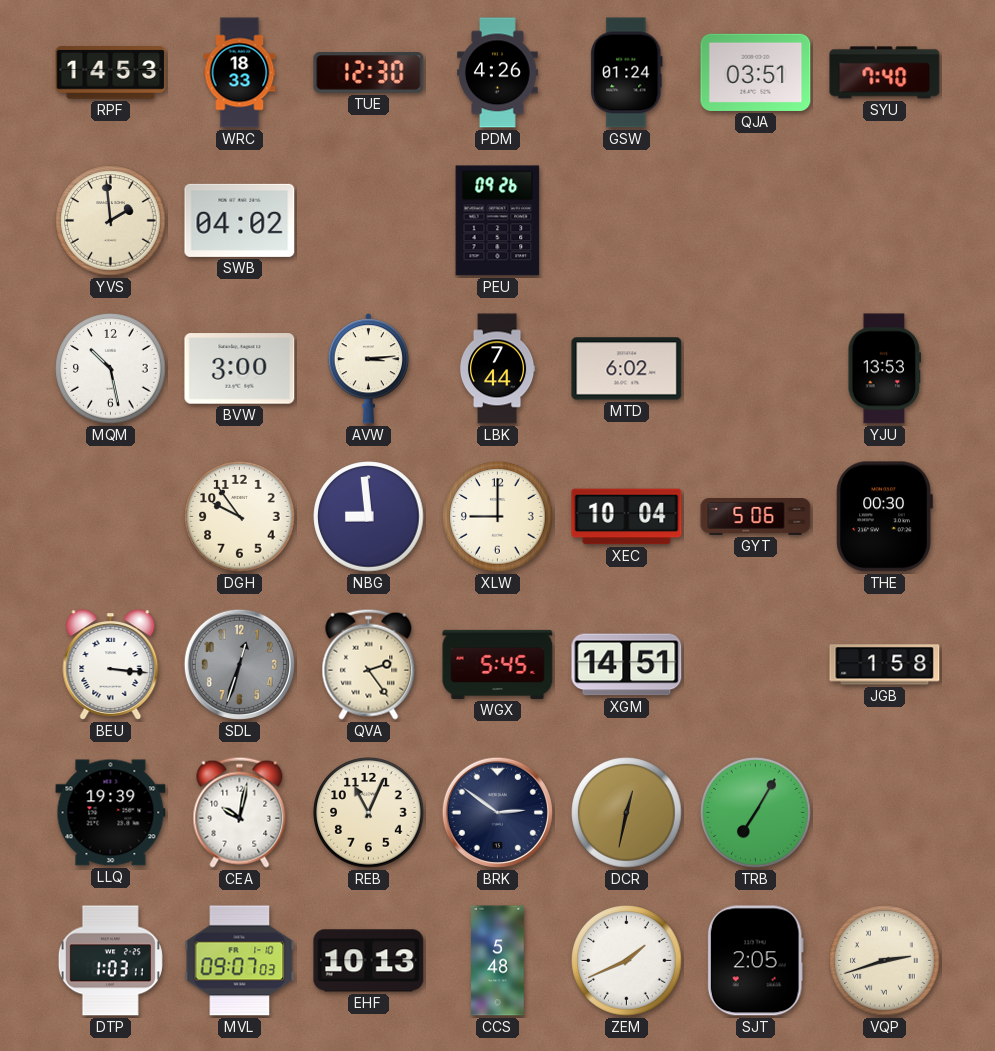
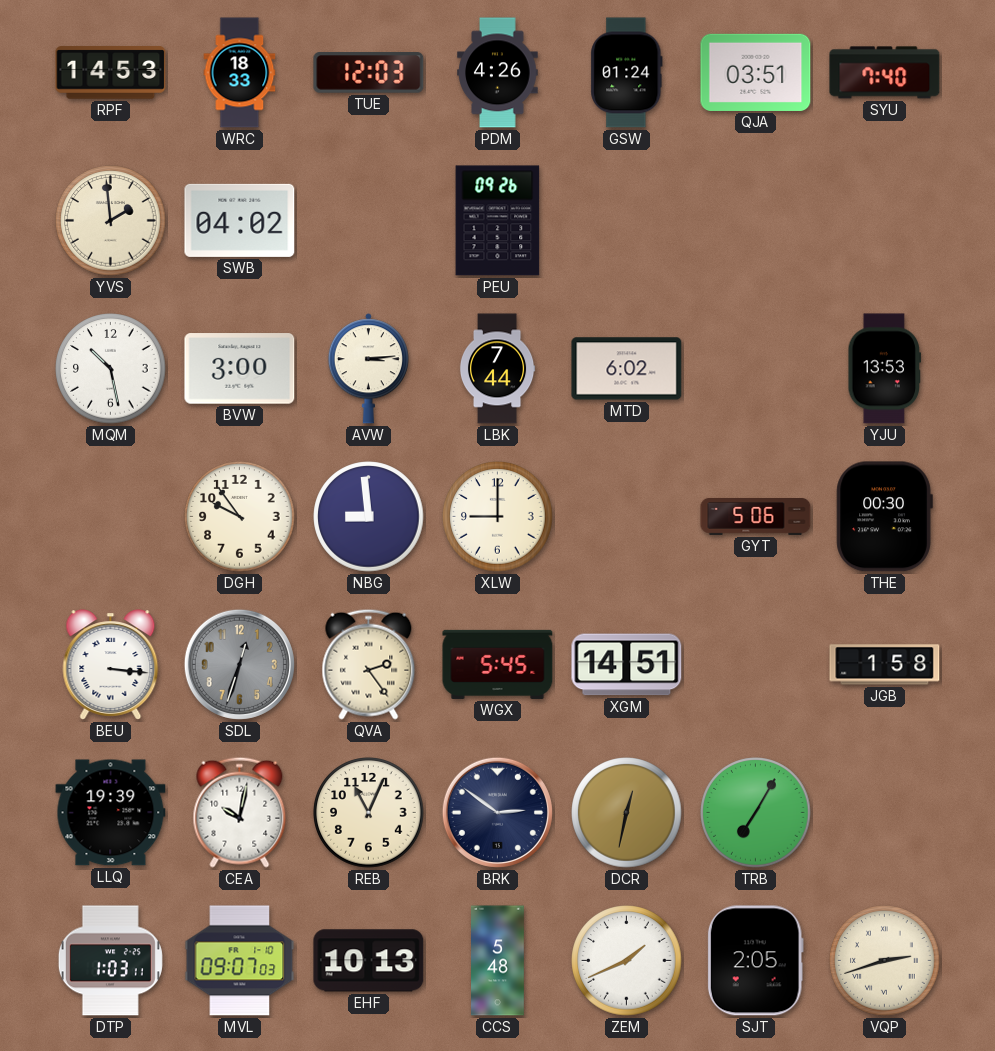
TUE: 12:30 -> 12:03
XEC: 10:04 -> none
